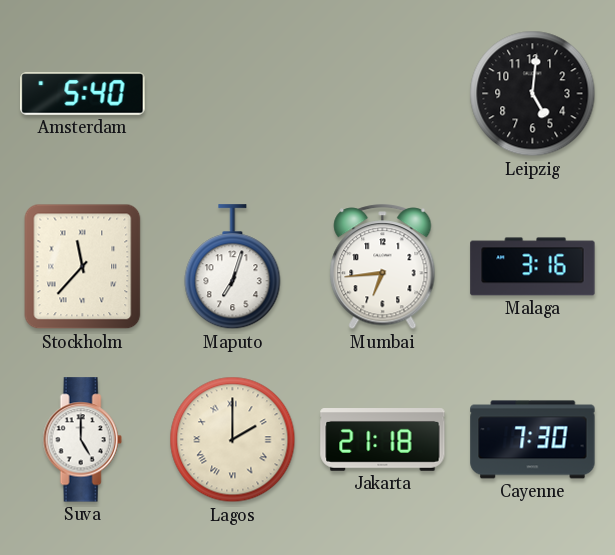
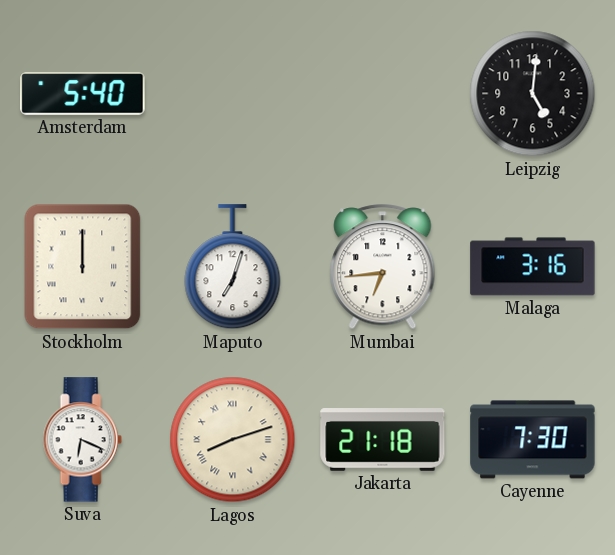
Stockholm: 11:37 -> 12:00
Suva: 5:00 -> 6:19
Lagos: 2:00 -> 8:12
